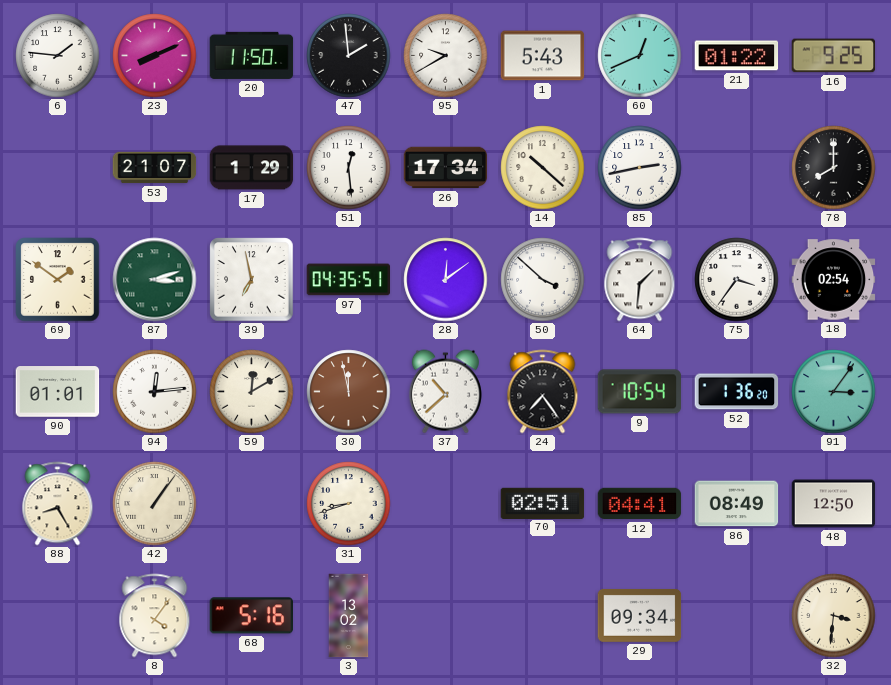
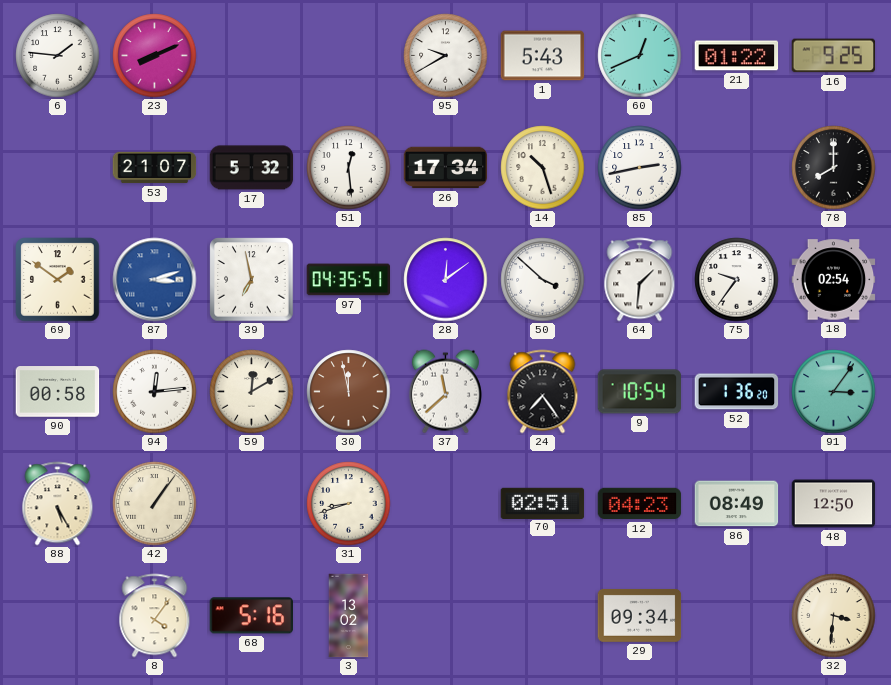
20: 11:50 -> none
47: 1:59 -> none
17: 1:29 -> 5:32
14: 10:22 -> 10:27
87 dial: green -> blue
75: 3:36 -> 9:36
90: 01:01 -> 00:58
37: 10:38 -> 11:38
88: 8:25 -> 5:25
12: 04:41 -> 04:23
